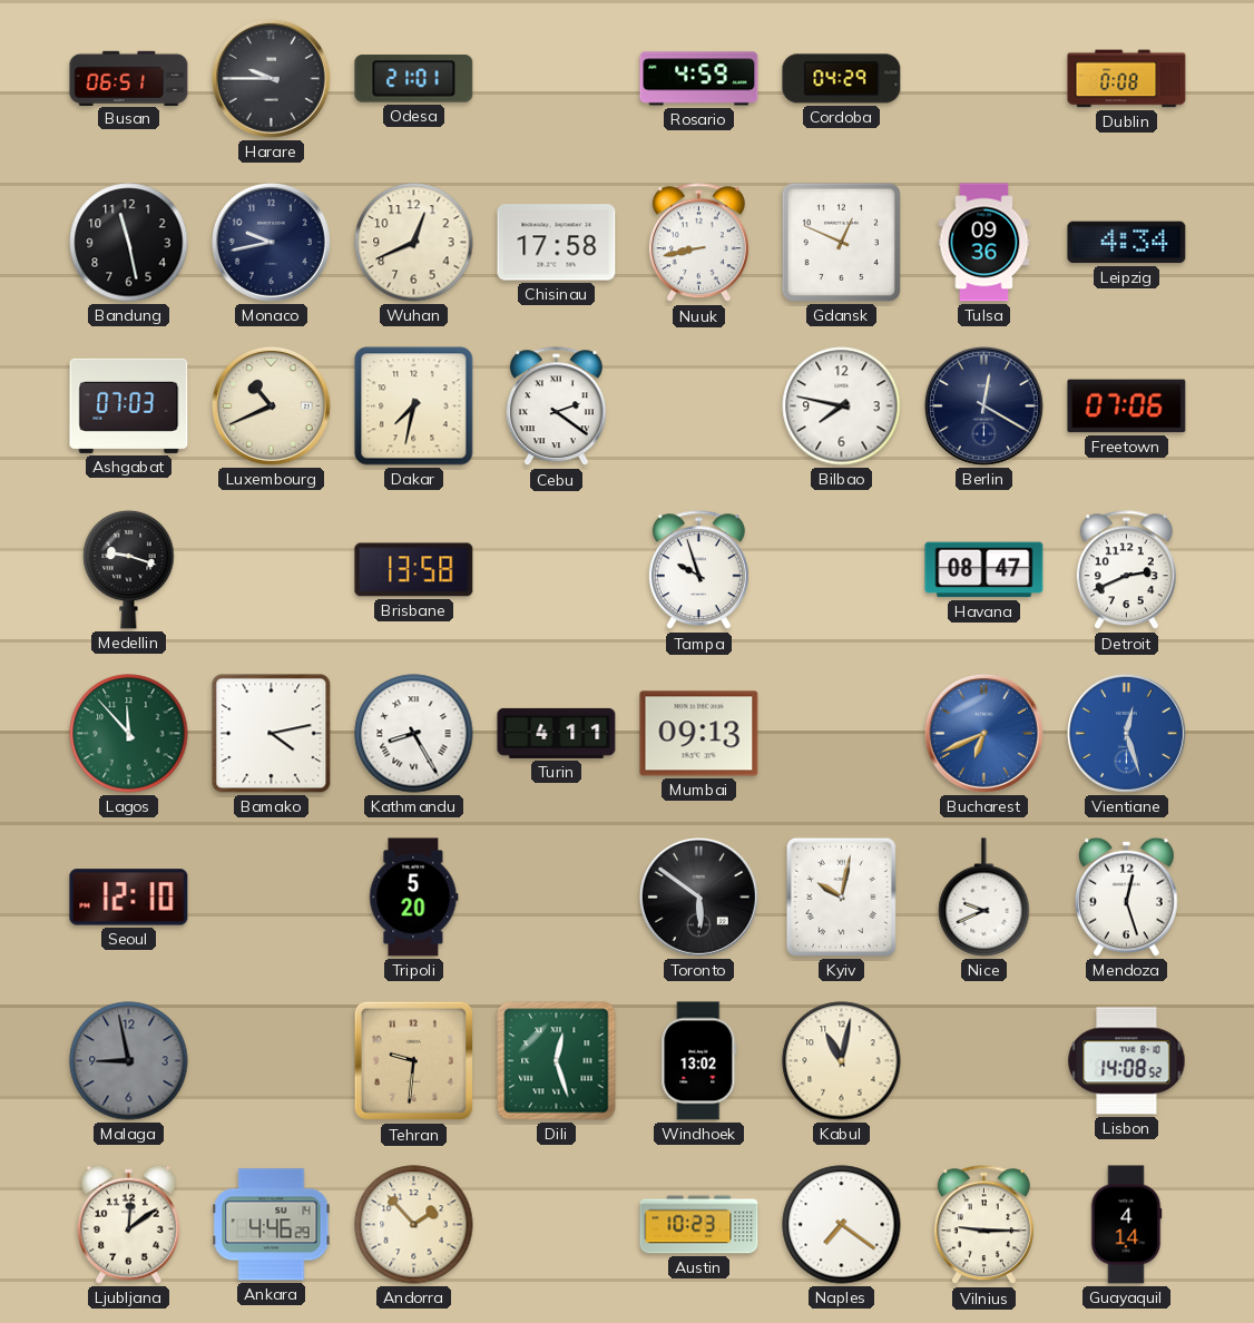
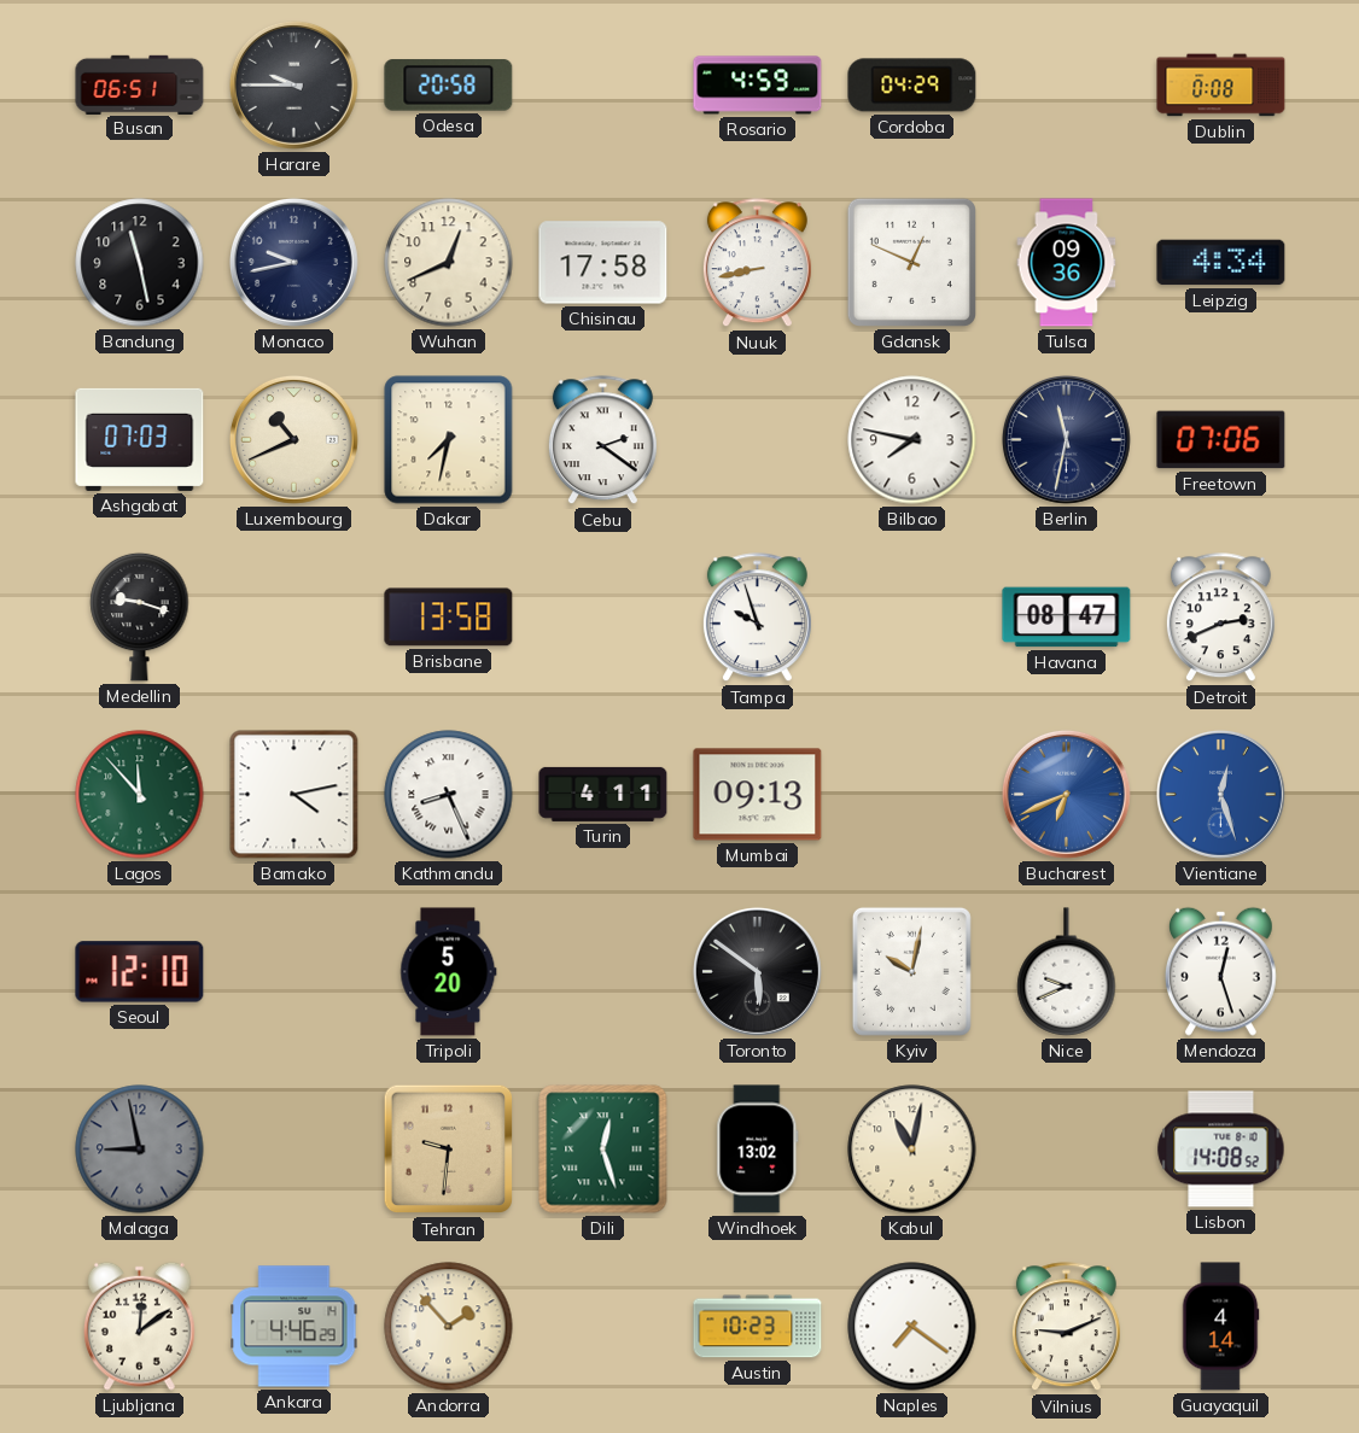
Odesa: 21:01 -> 20:58
Berlin: 12:20 -> 11:32
Kathmandu: 8:25 -> 8:26
Vilnius: 9:15 -> 9:11
